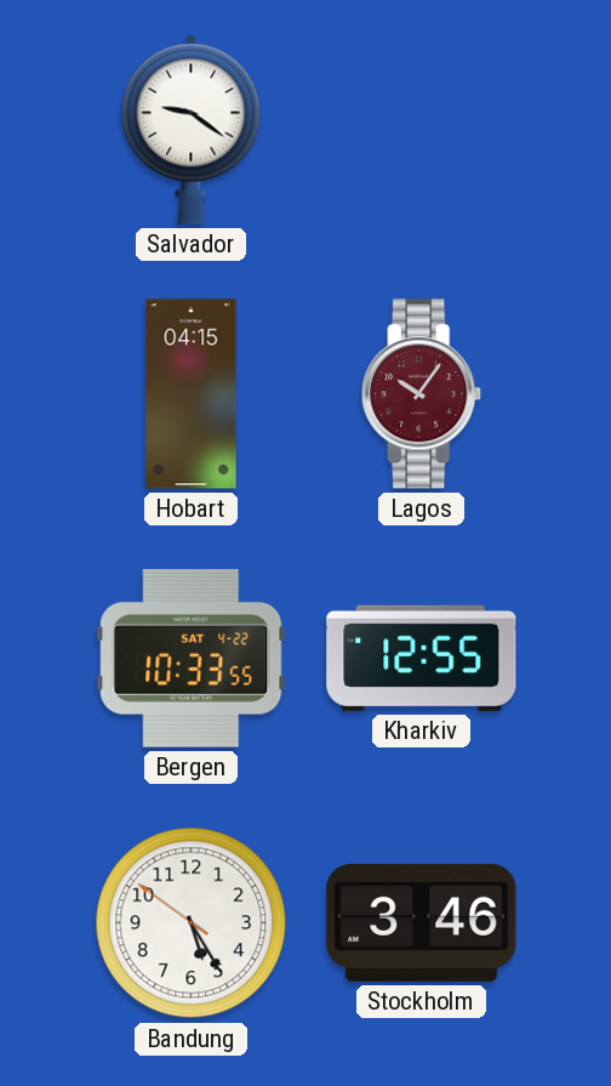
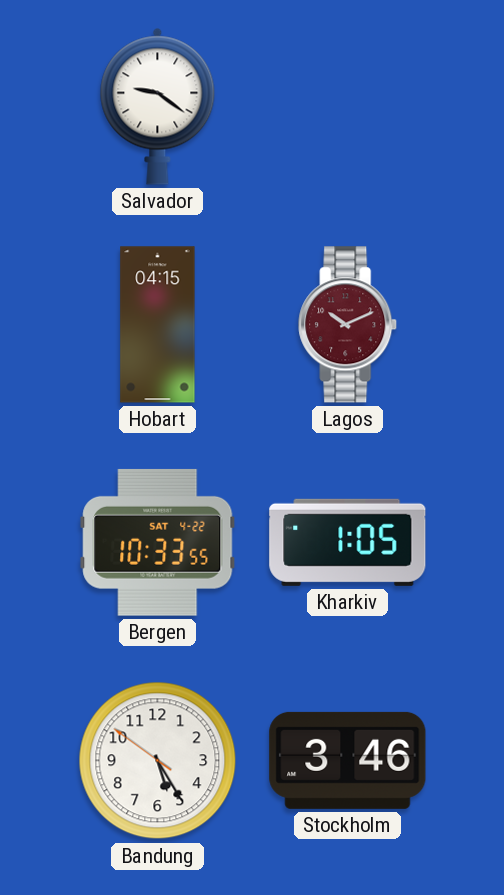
Lagos: 10:06 -> 10:11
Kharkiv: 12:55 -> 1:05
